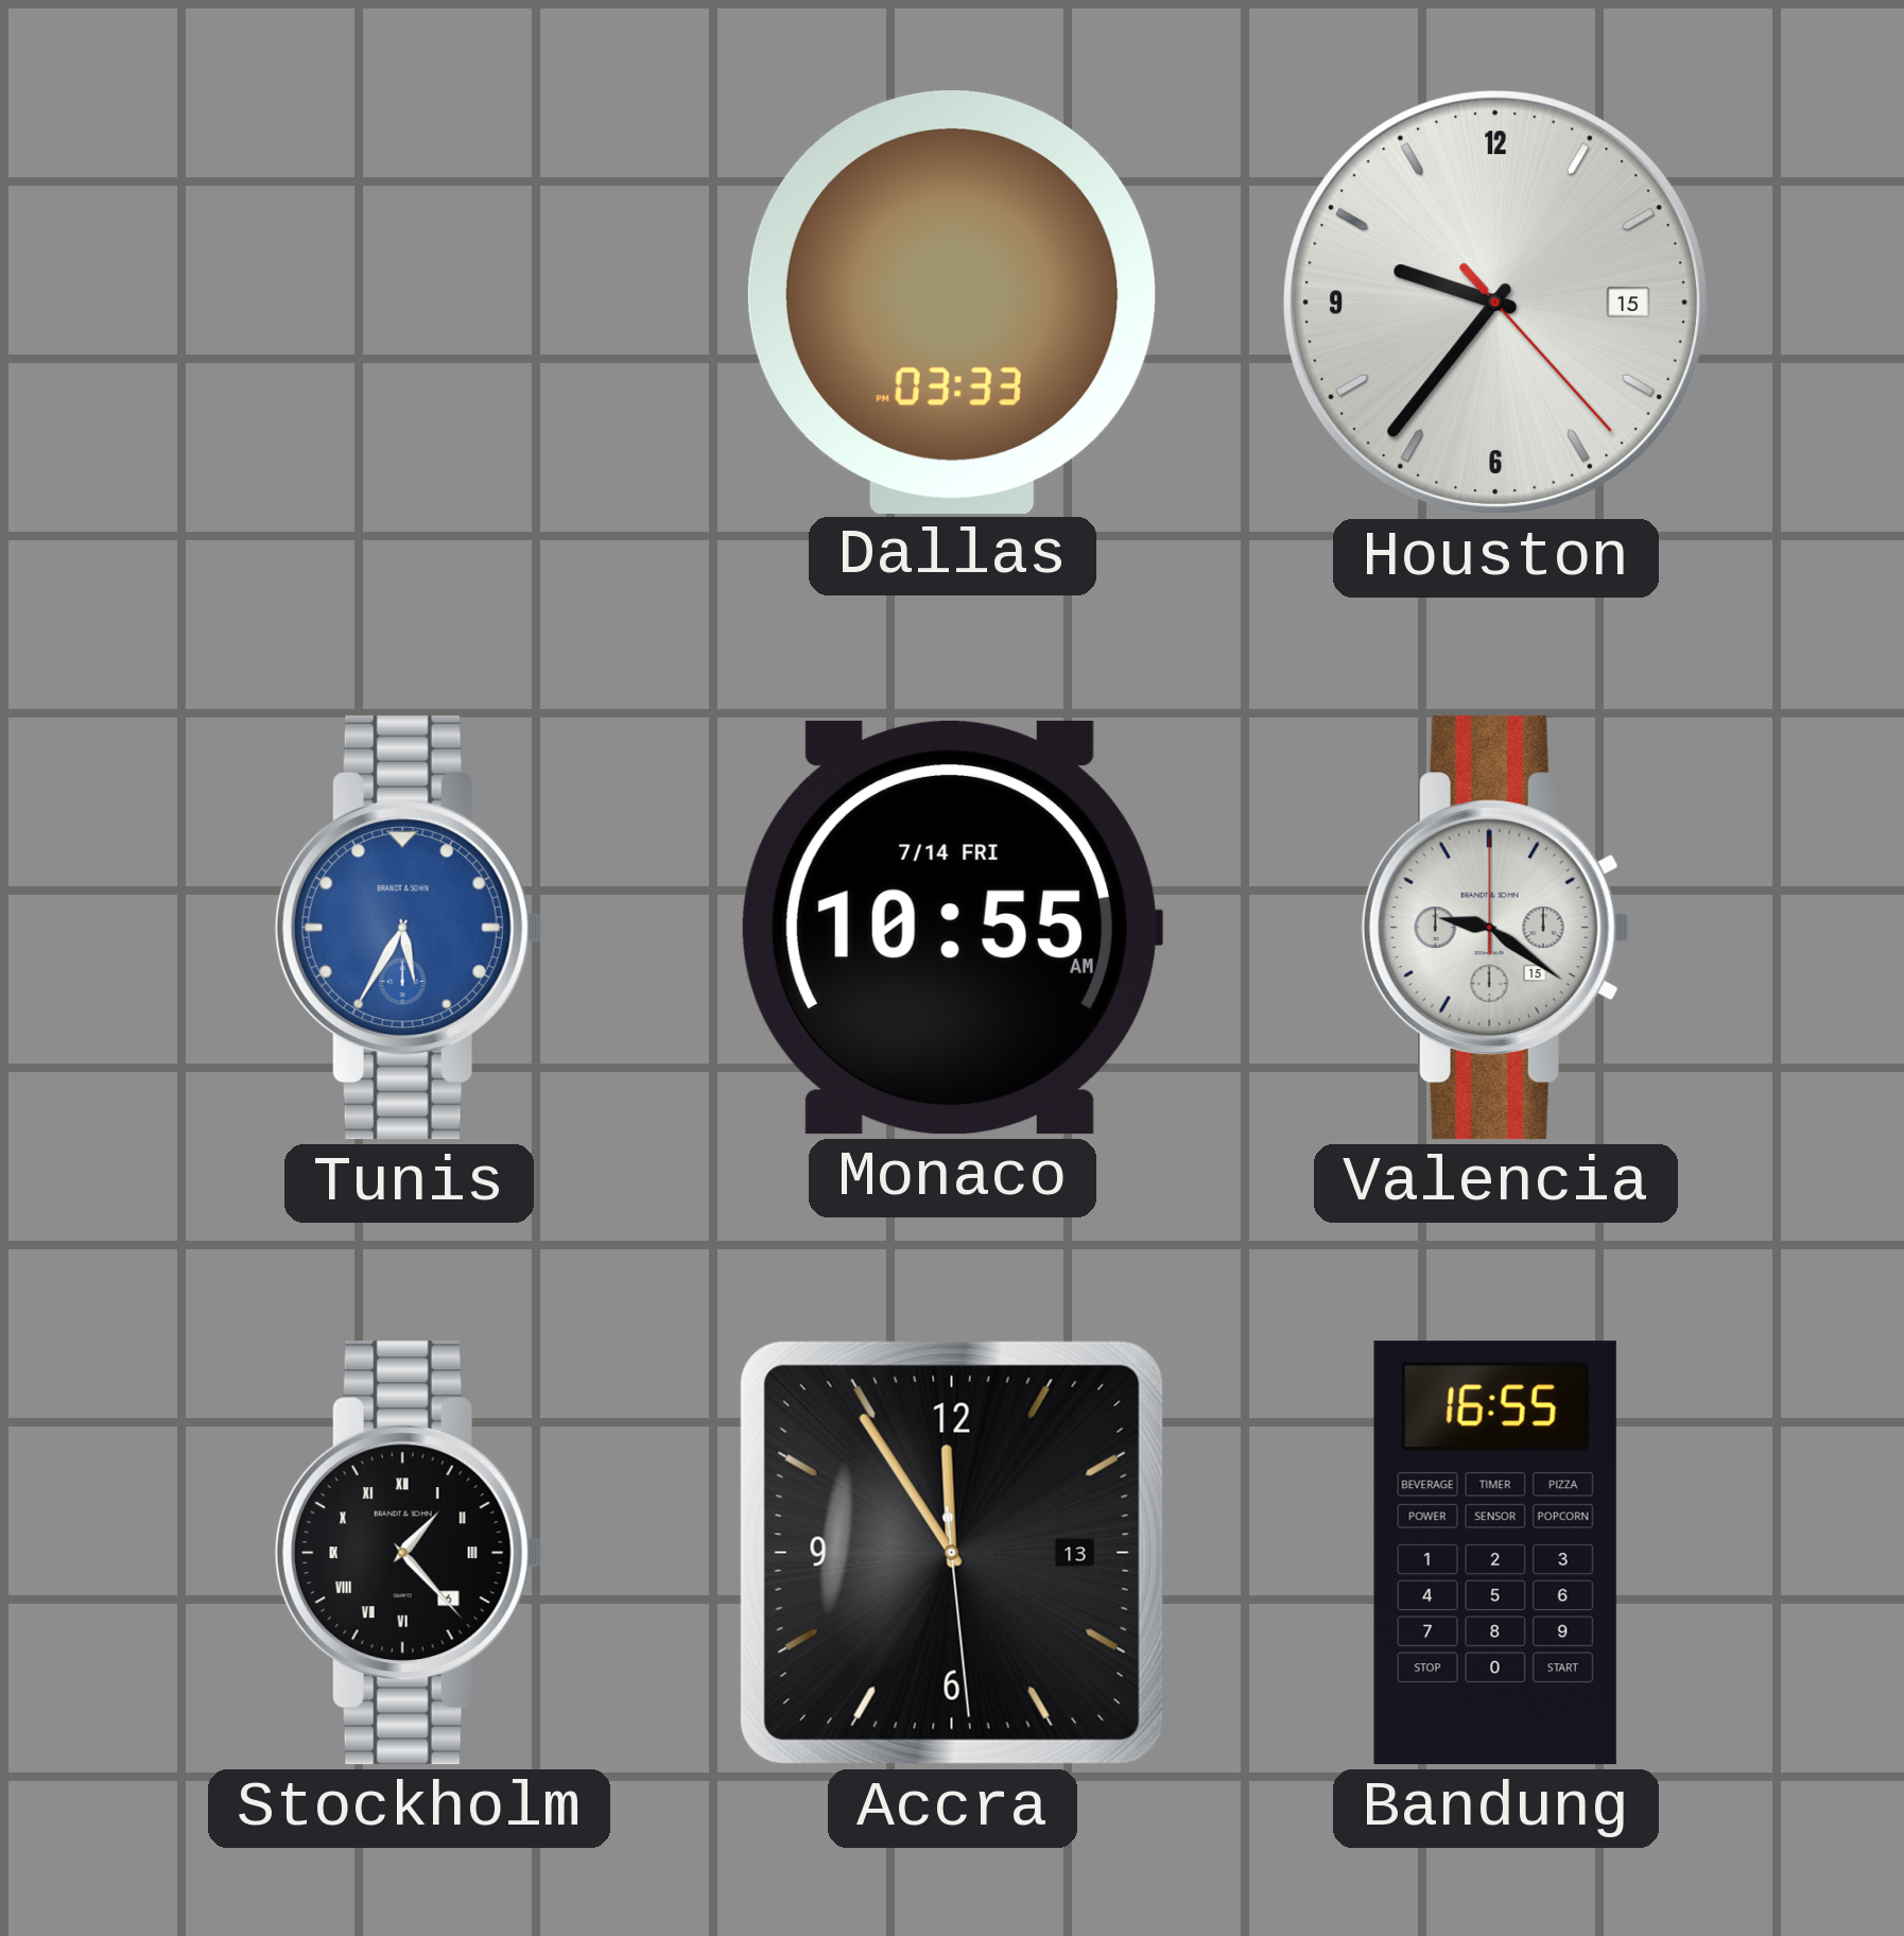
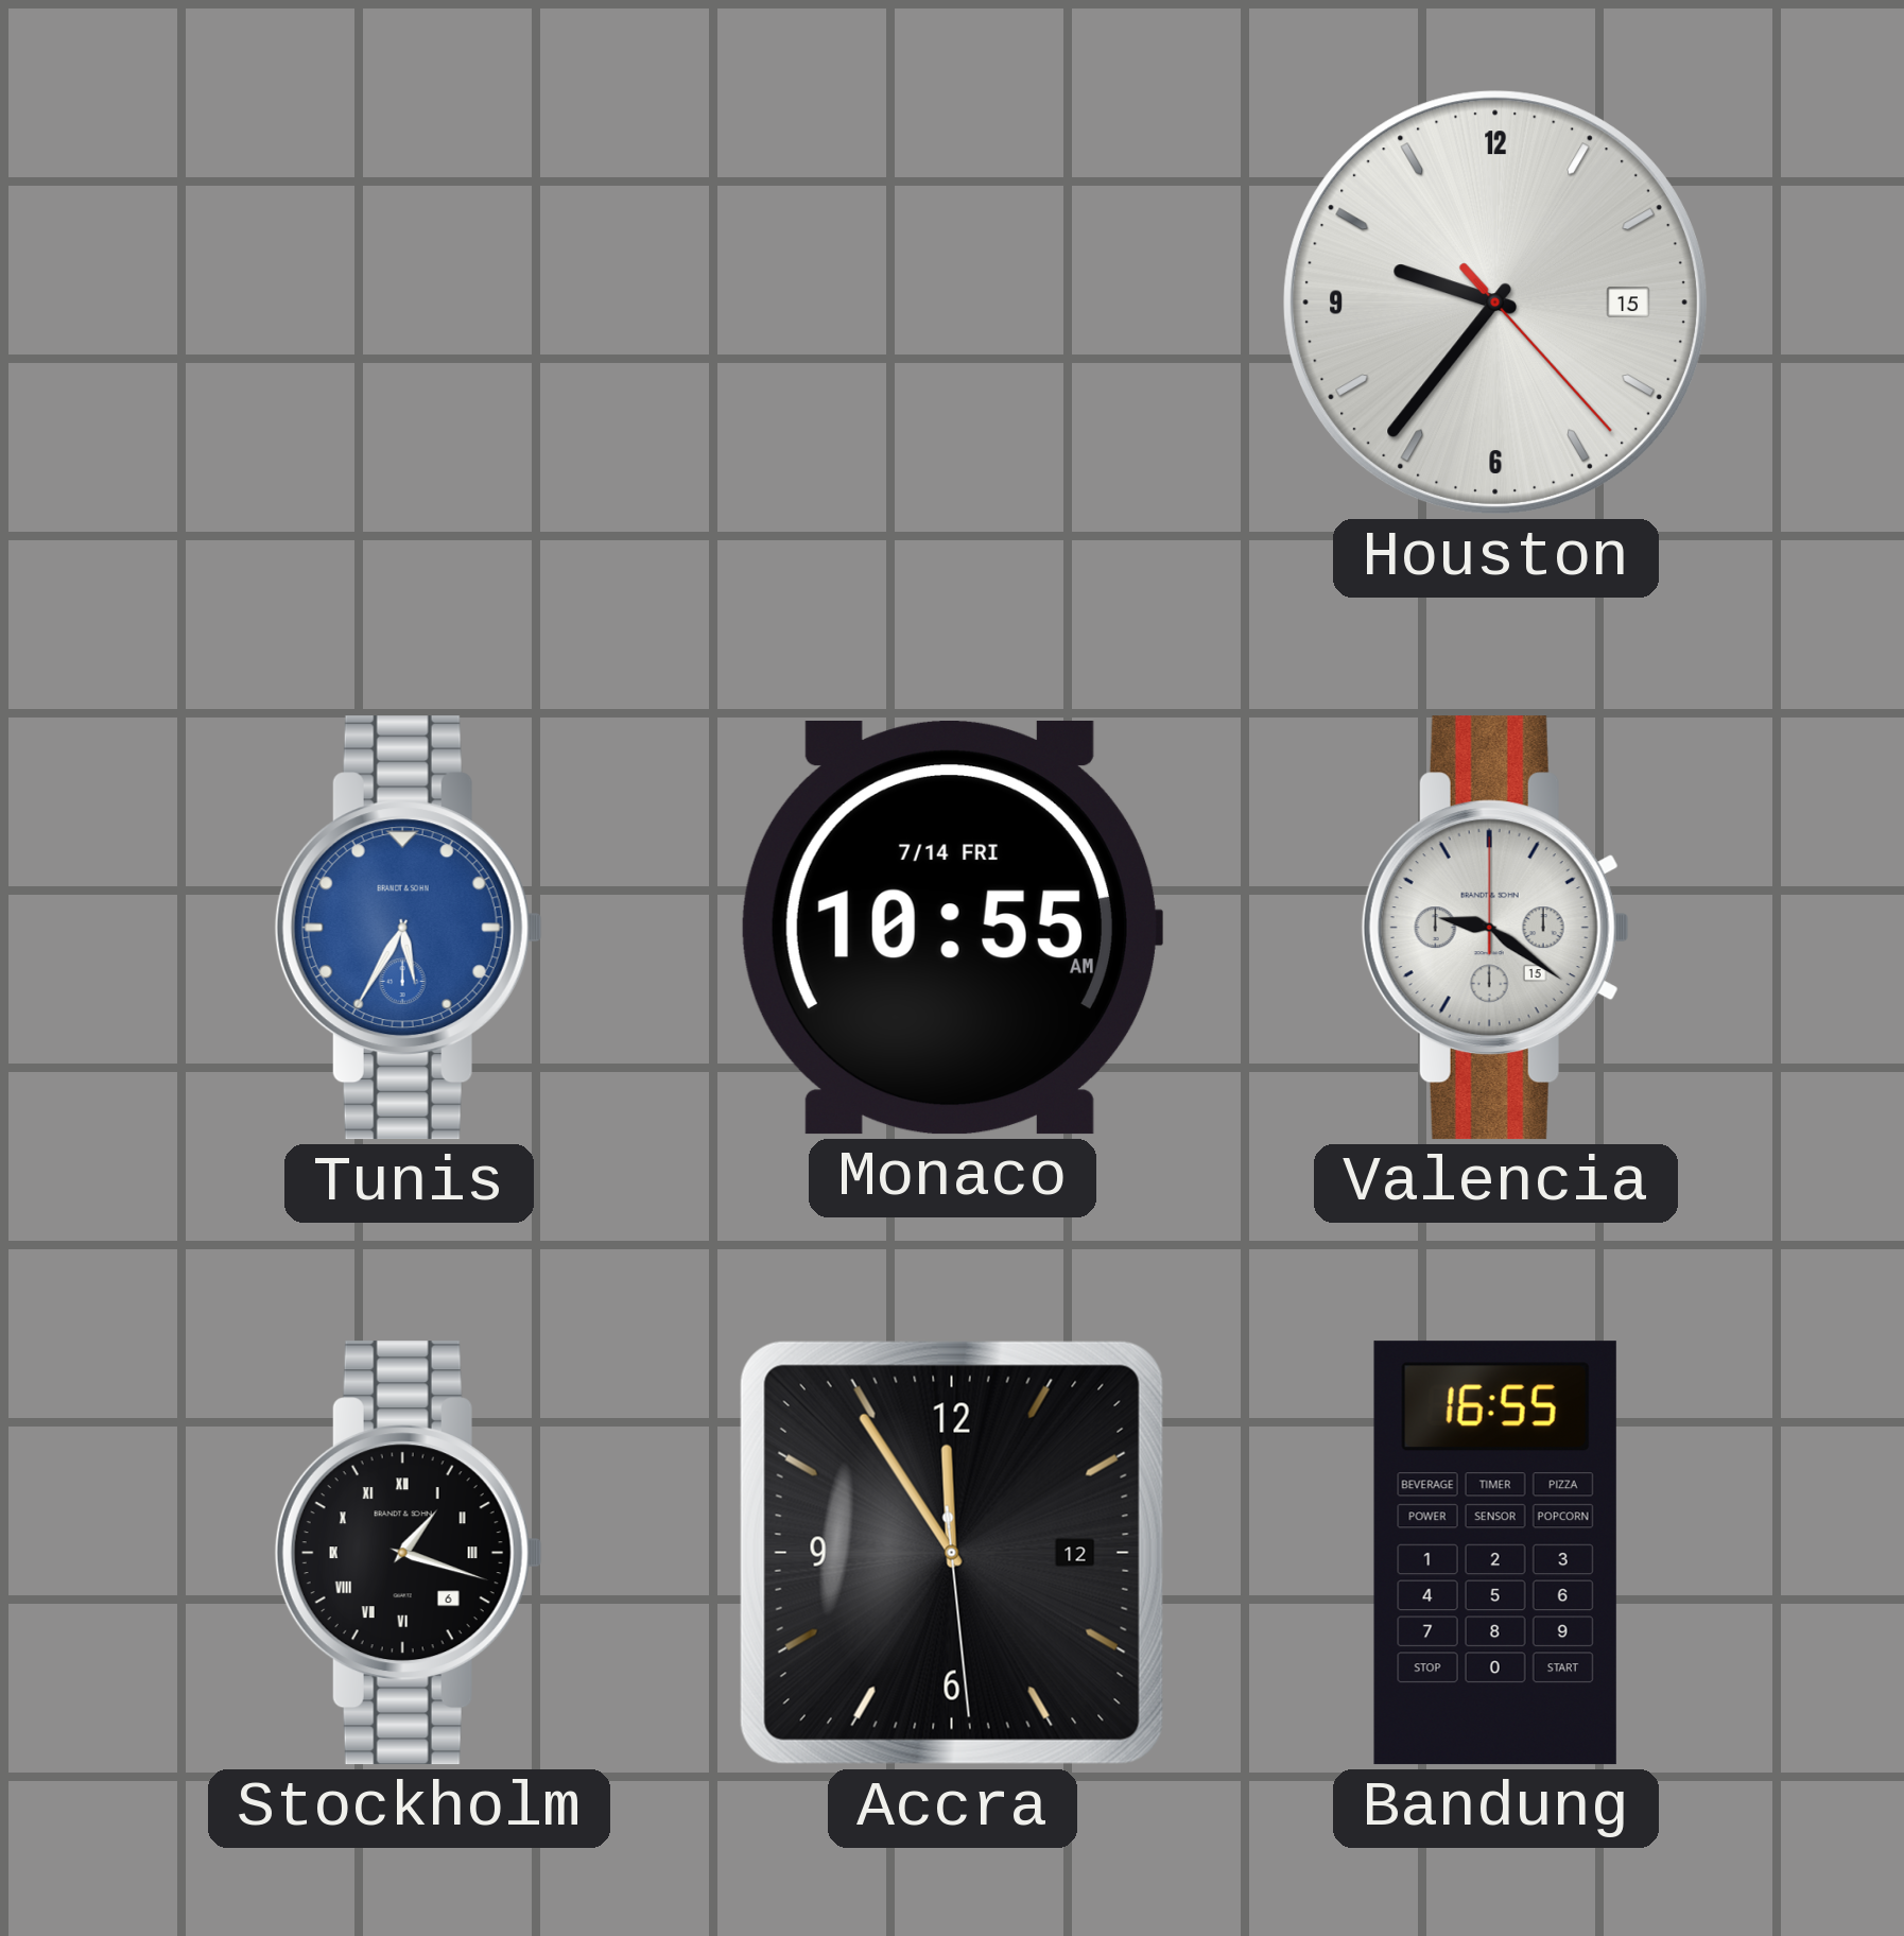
Dallas: 03:33 -> none
Stockholm: 1:23 -> 1:18
Accra date: 13 -> 12
